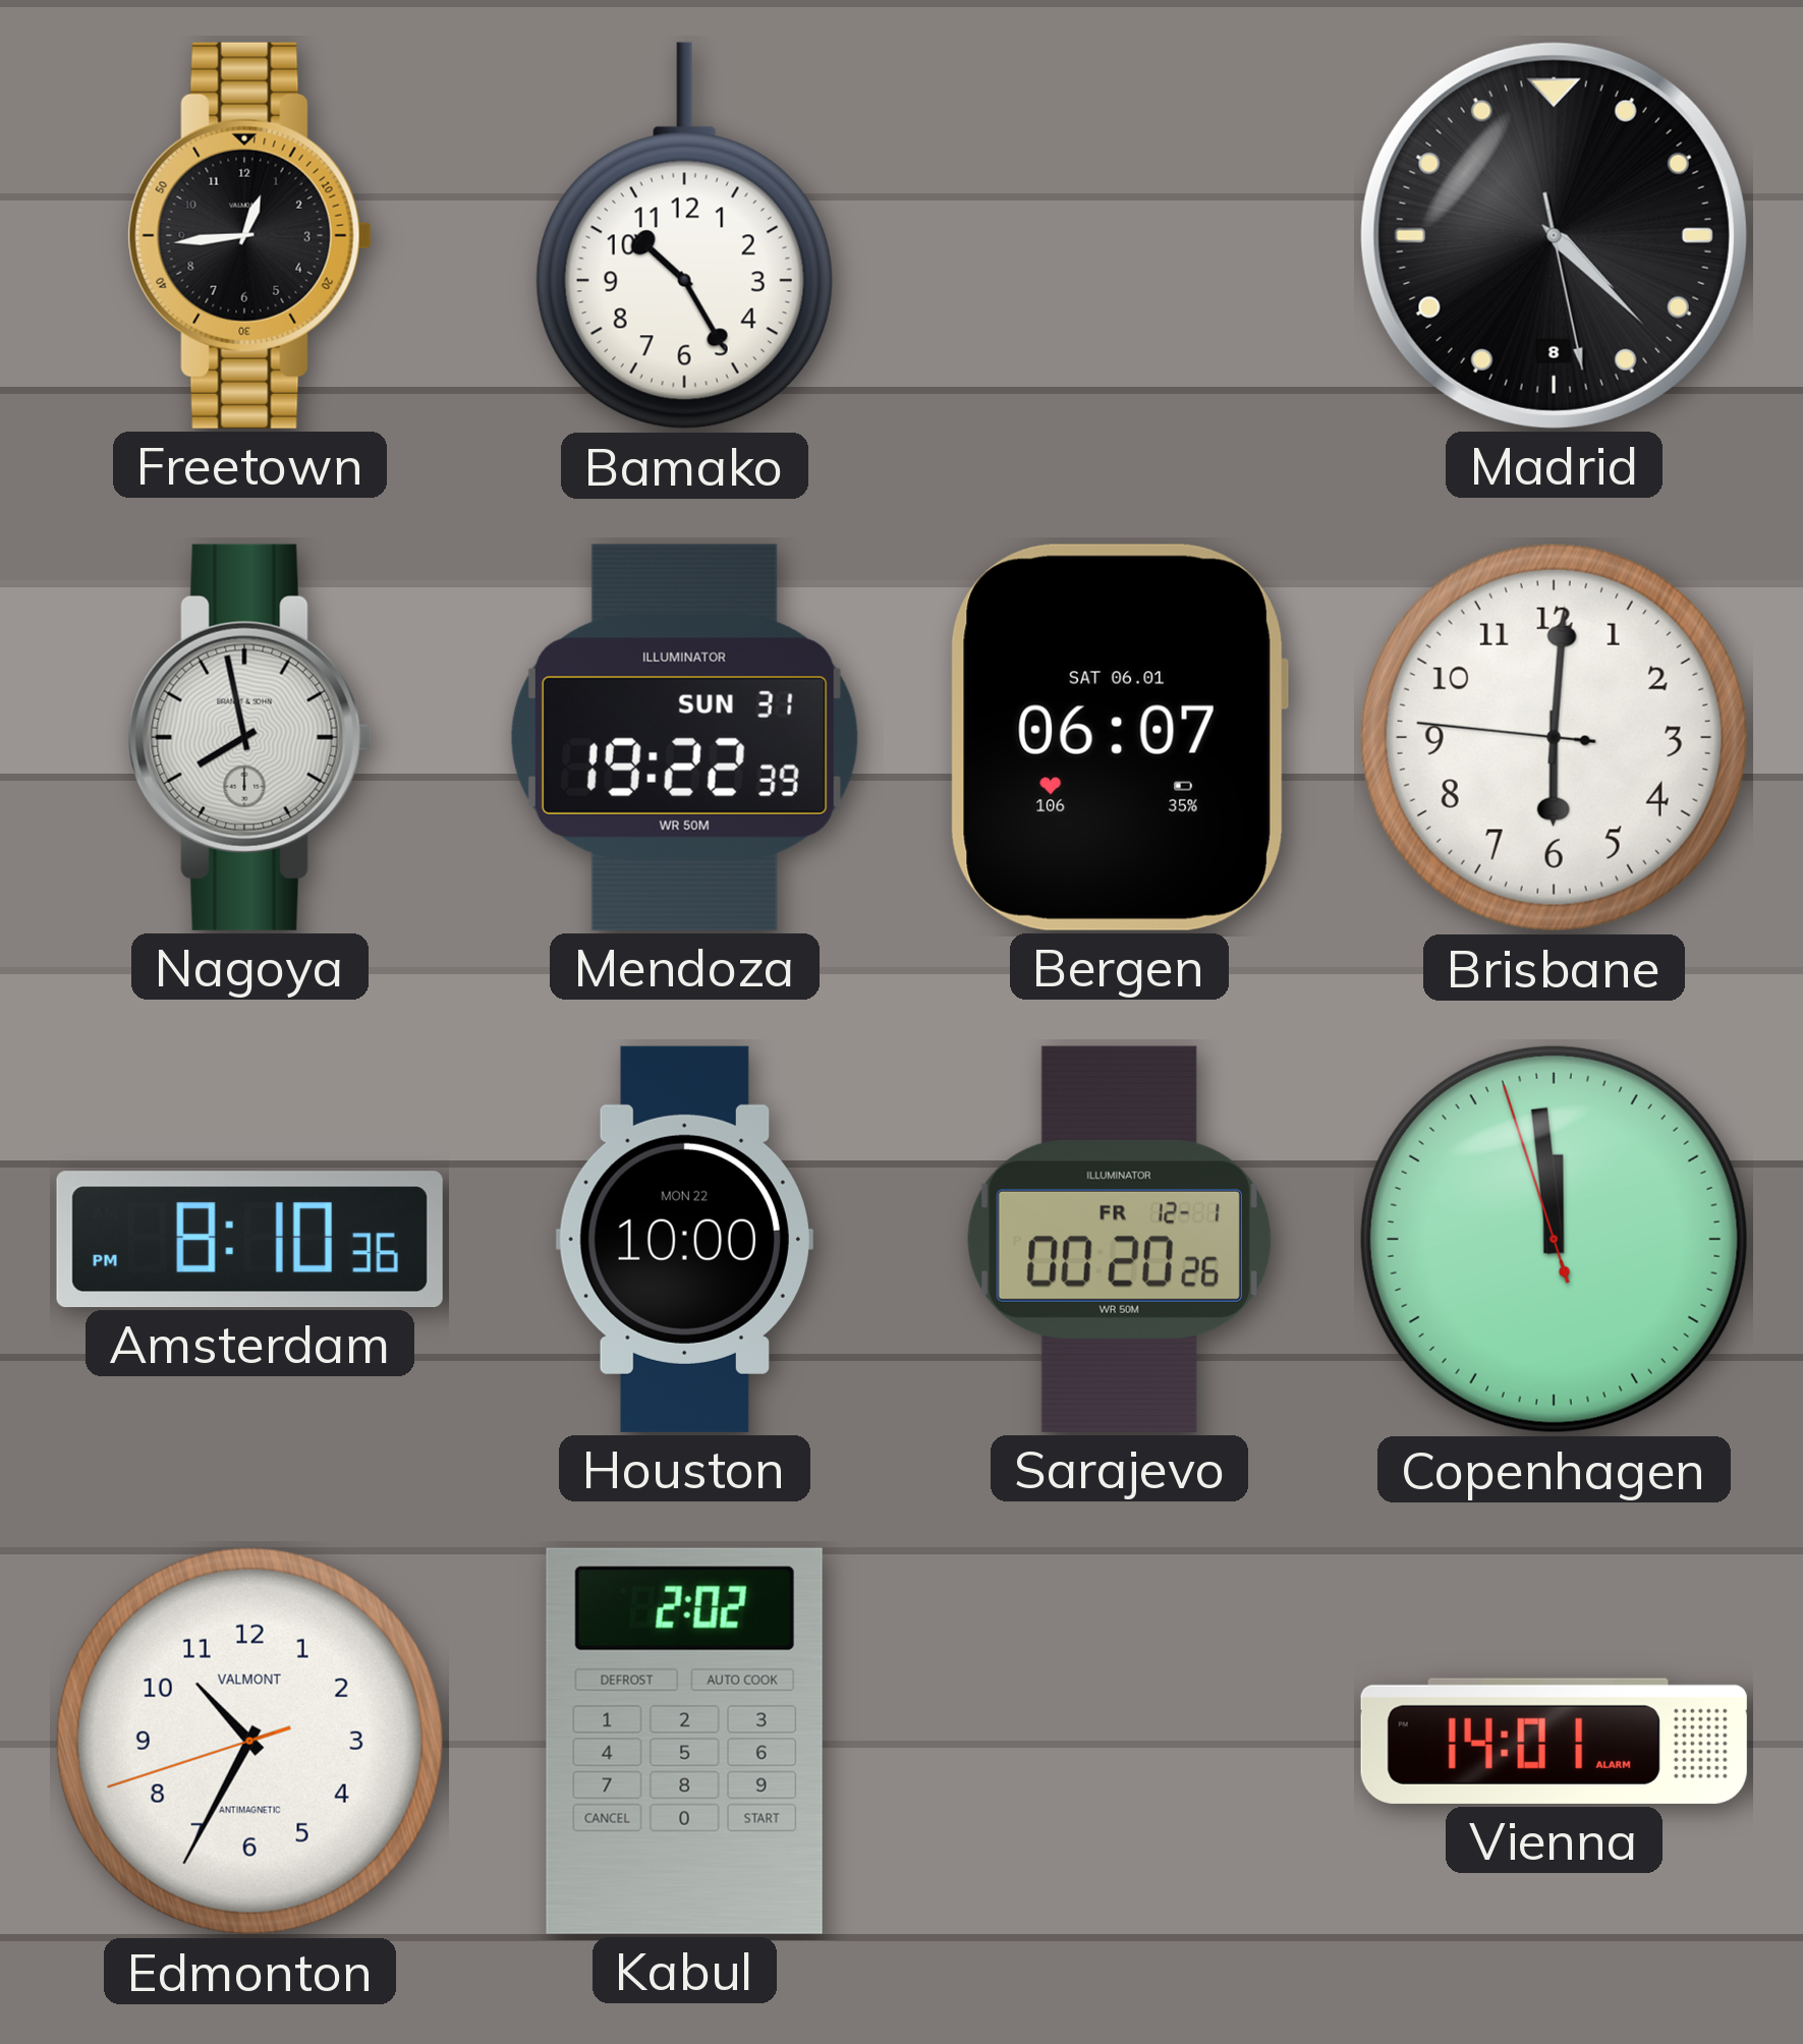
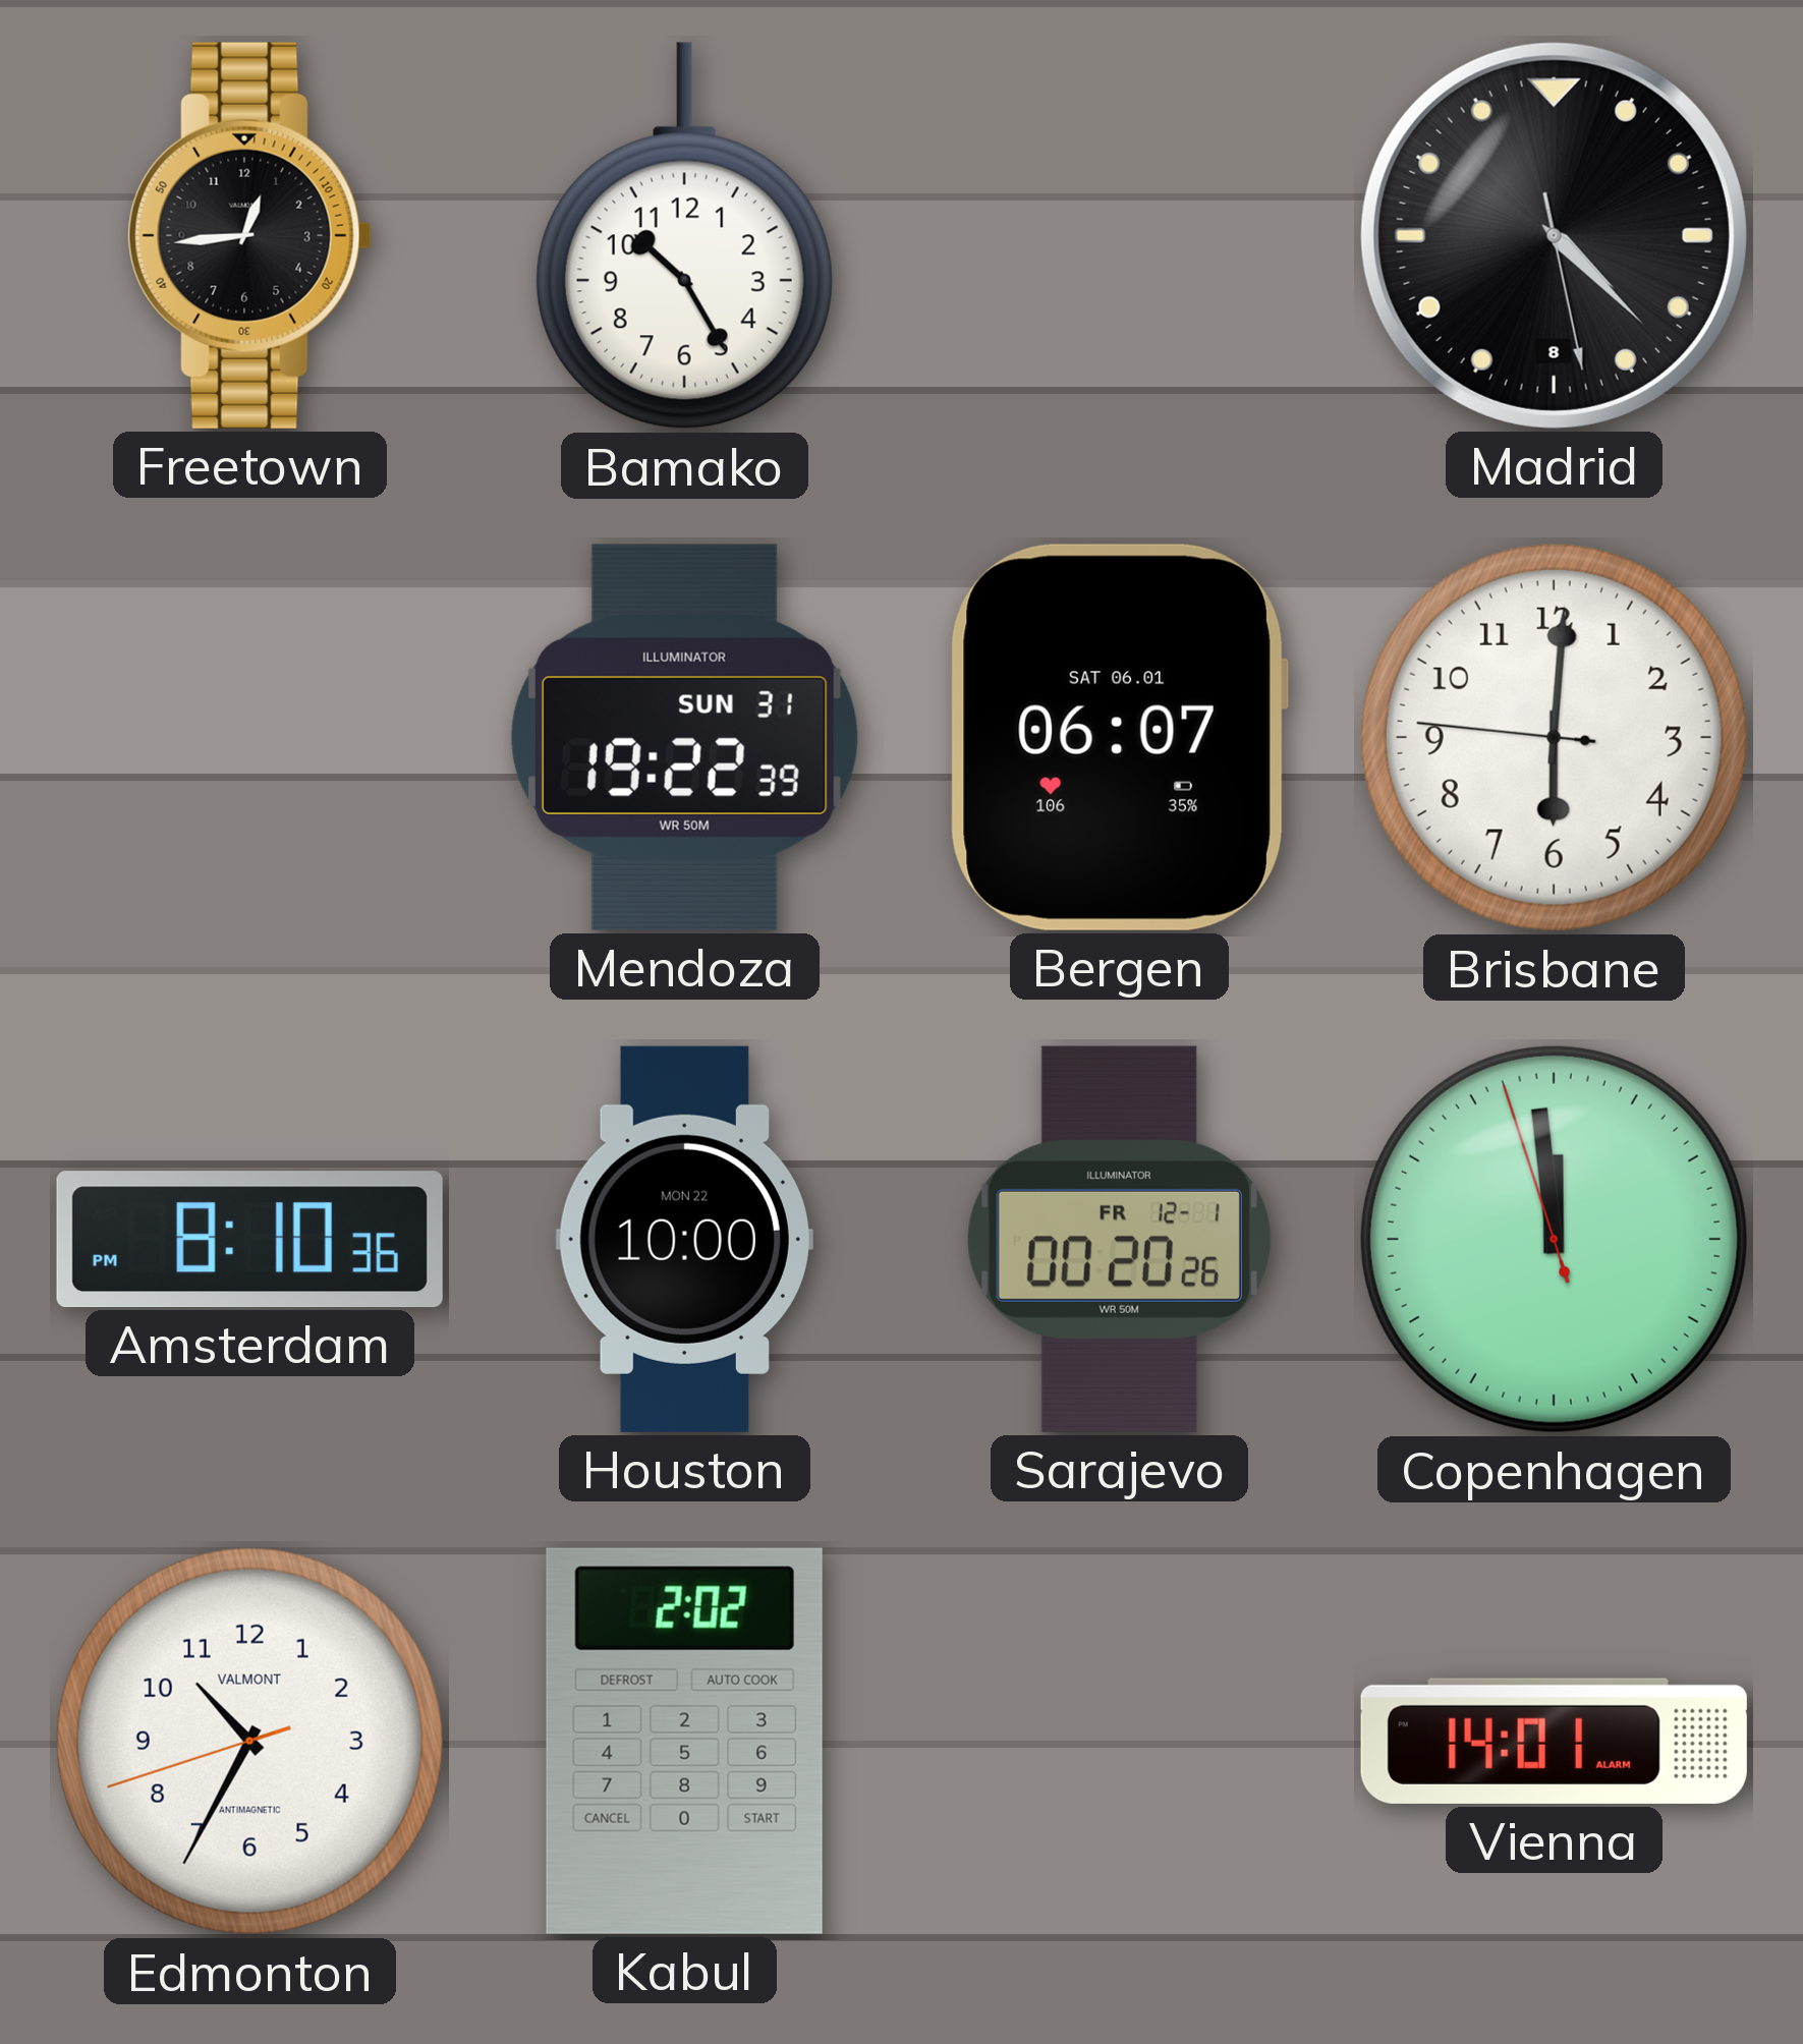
Nagoya: 7:58 -> none
